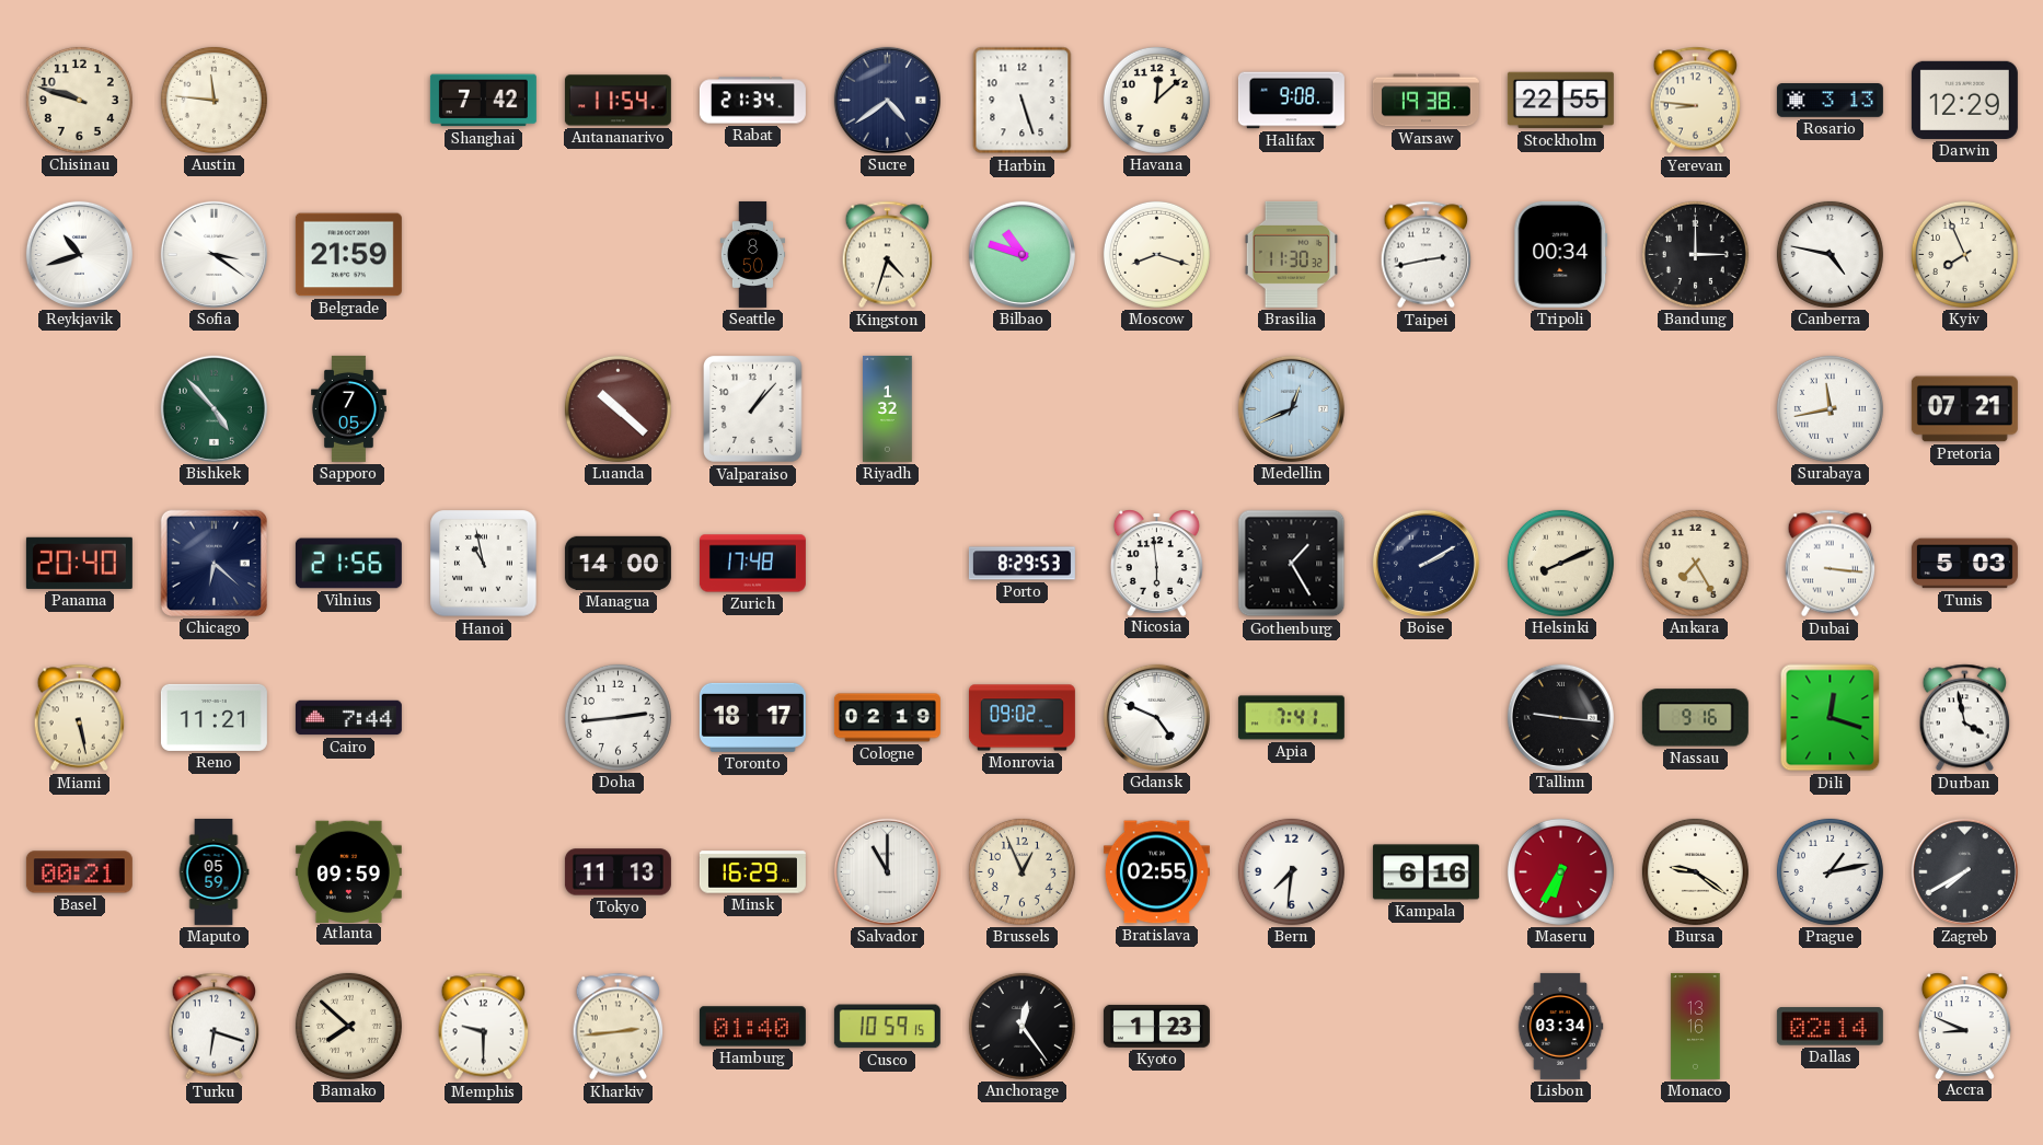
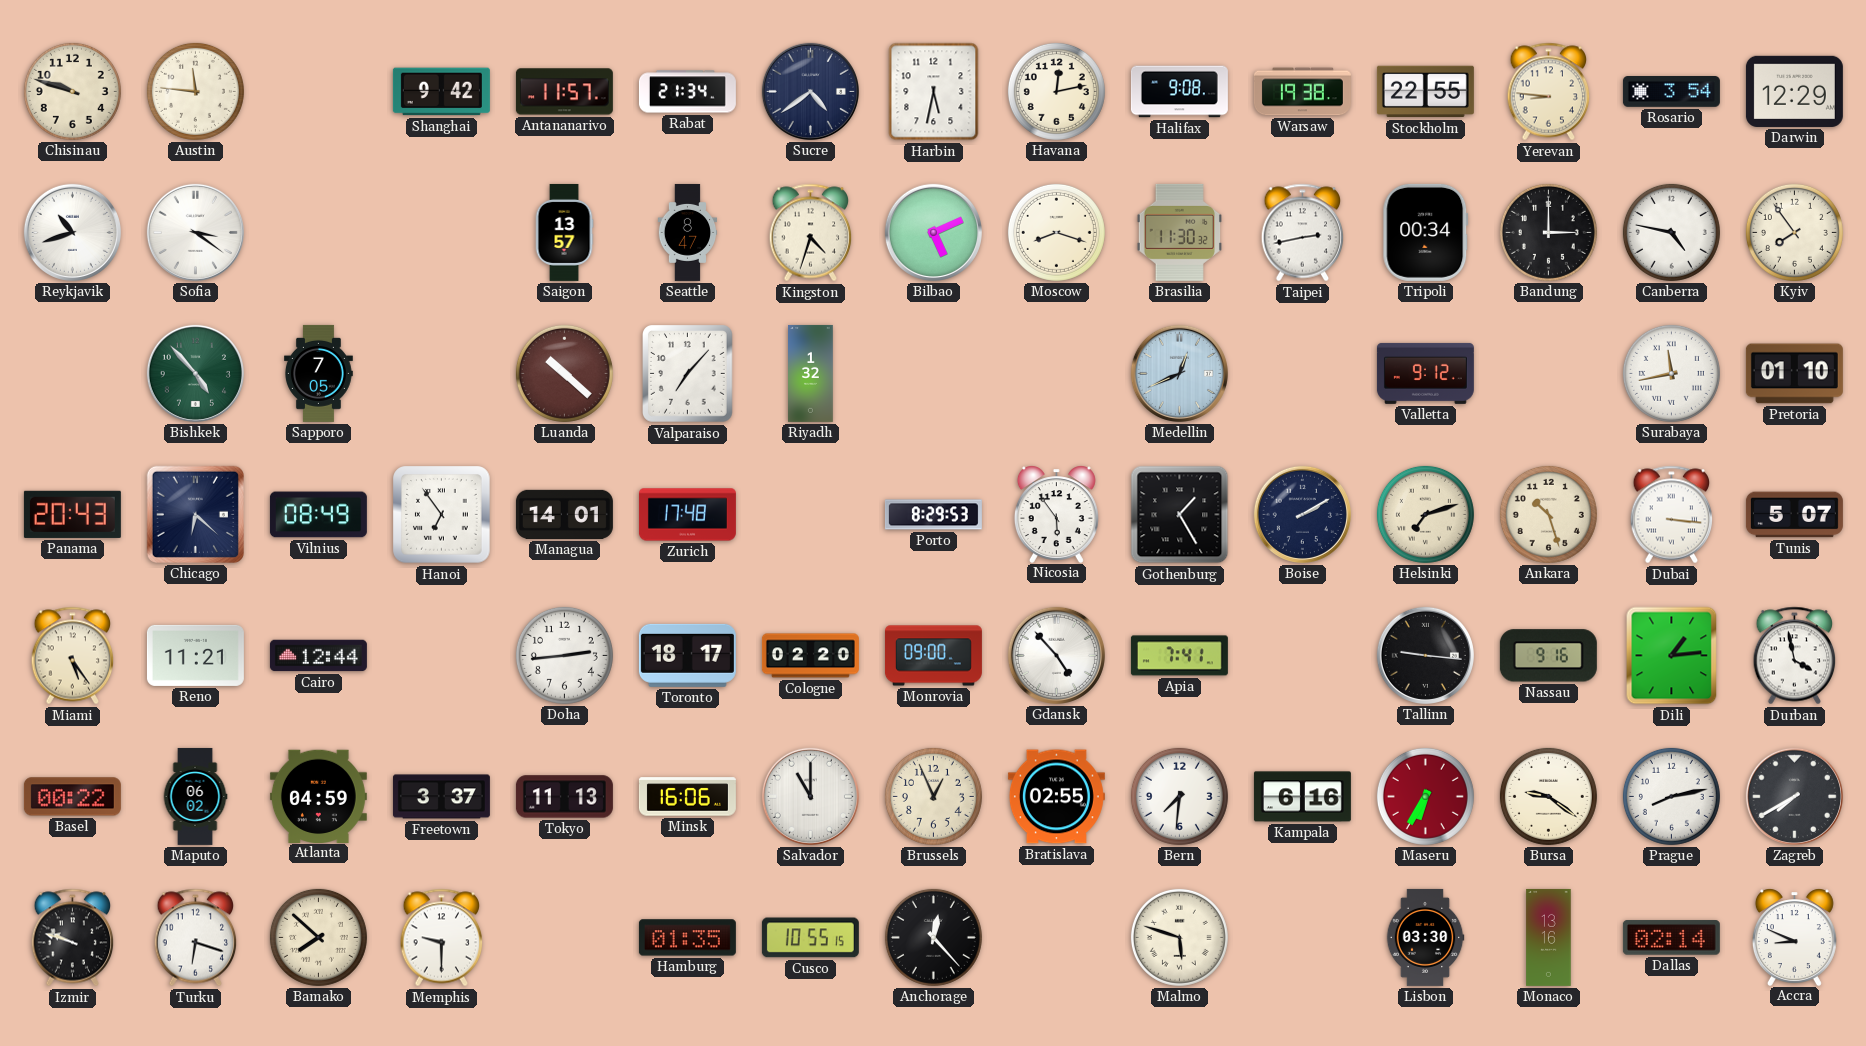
Shanghai: 7:42 -> 9:42
Antananarivo: 11:54 -> 11:57
Harbin: 5:27 -> 5:32
Havana: 12:08 -> 12:13
Rosario: 3:13 -> 3:54
Belgrade: 21:59 -> none
Saigon: none -> 13:57
Seattle: 8:50 -> 8:47
Bilbao: 10:48 -> 5:11
Kyiv: 7:56 -> 7:54
Valparaiso: 1:07 -> 7:07
Valletta: none -> 9:12
Pretoria: 07:21 -> 01:10
Panama: 20:40 -> 20:43
Vilnius: 21:56 -> 08:49
Hanoi: 10:58 -> 6:54
Managua: 14:00 -> 14:01
Nicosia: 5:59 -> 5:54
Helsinki: 8:11 -> 7:12
Ankara: 7:25 -> 10:27
Tunis: 5:03 -> 5:07
Miami: 5:28 -> 5:24
Cairo: 7:44 -> 12:44
Cologne: 02:19 -> 02:20
Monrovia: 09:02 -> 09:00
Gdansk: 4:49 -> 4:53
Dili: 12:18 -> 1:14
Basel: 00:21 -> 00:22
Maputo: 05:59 -> 06:02
Atlanta: 09:59 -> 04:59
Freetown: none -> 3:37
Minsk: 16:29 -> 16:06
Prague: 1:13 -> 8:13
Izmir: none -> 9:48
Kharkiv: 2:44 -> none
Hamburg: 01:40 -> 01:35
Cusco: 10:59 -> 10:55
Anchorage: 12:24 -> 12:23
Kyoto: 1:23 -> none
Malmo: none -> 5:48
Lisbon: 03:34 -> 03:30
